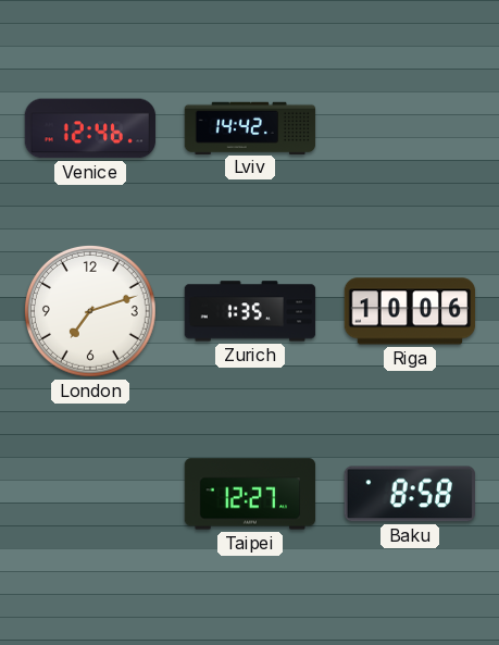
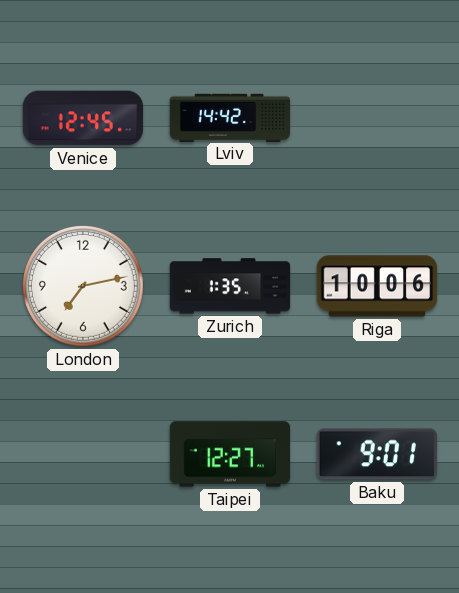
Venice: 12:46 -> 12:45
London: 7:12 -> 7:13
Baku: 8:58 -> 9:01
